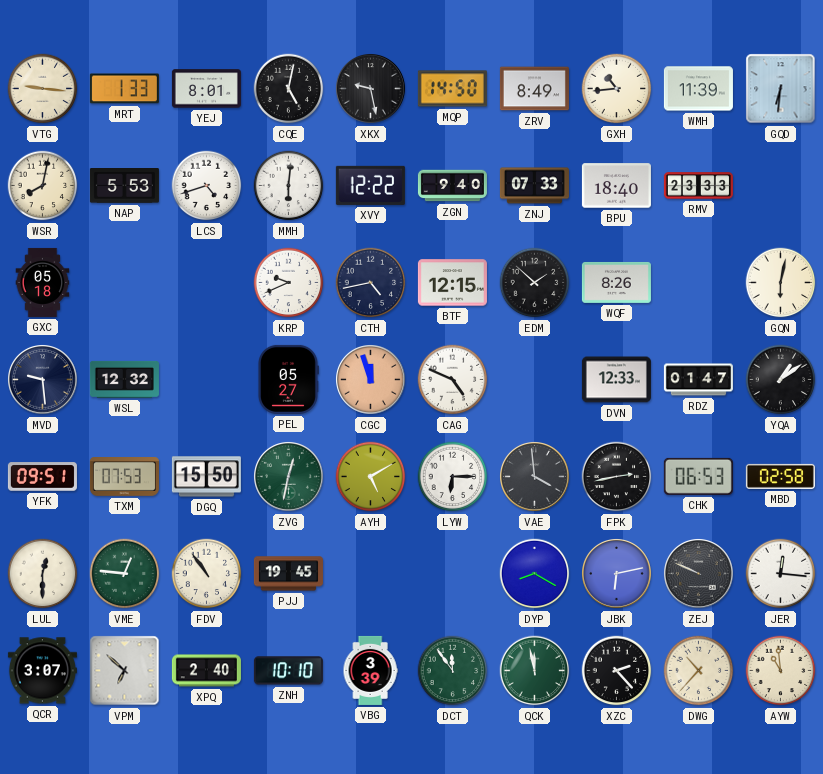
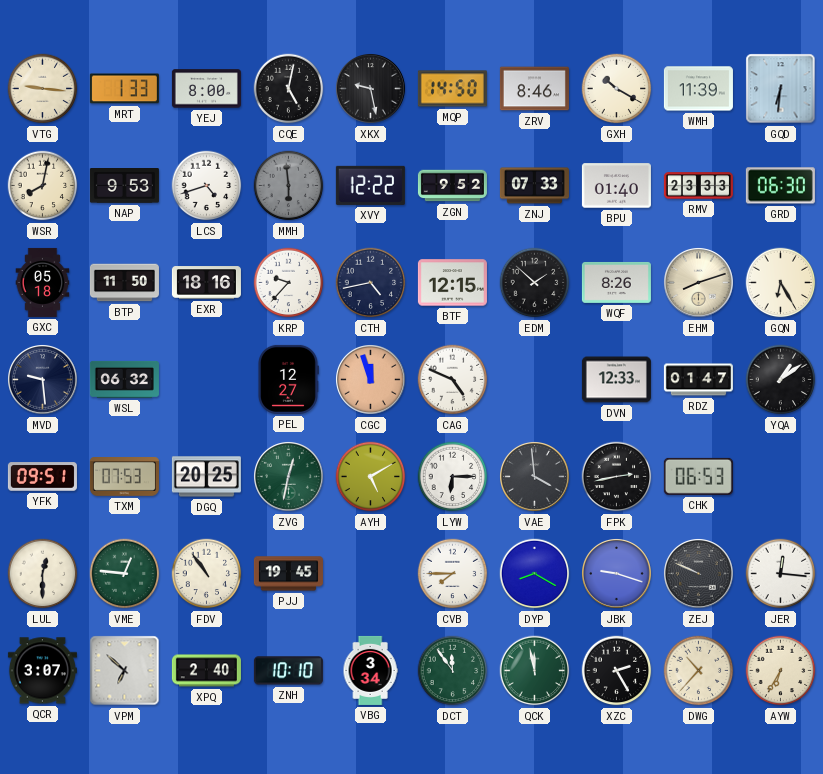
YEJ: 8:01 -> 8:00
ZRV: 8:49 -> 8:46
GXH: 10:44 -> 10:20
NAP: 5:53 -> 9:53
MMH: 6:01 -> 5:59
MMH dial: white -> grey
ZGN: 9:40 -> 9:52
BPU: 18:40 -> 01:40
GRD: none -> 06:30
BTP: none -> 11:50
EXR: none -> 18:16
KRP: 9:41 -> 9:37
EHM: none -> 8:12
GQN: 6:02 -> 6:25
WSL: 12:32 -> 06:32
PEL: 05:27 -> 12:27
DGQ: 15:50 -> 20:25
MBD: 02:58 -> none
CVB: none -> 7:45
JBK: 6:13 -> 9:18
VBG: 3:39 -> 3:34
XZC: 2:23 -> 2:25
AYW: 10:59 -> 6:35
